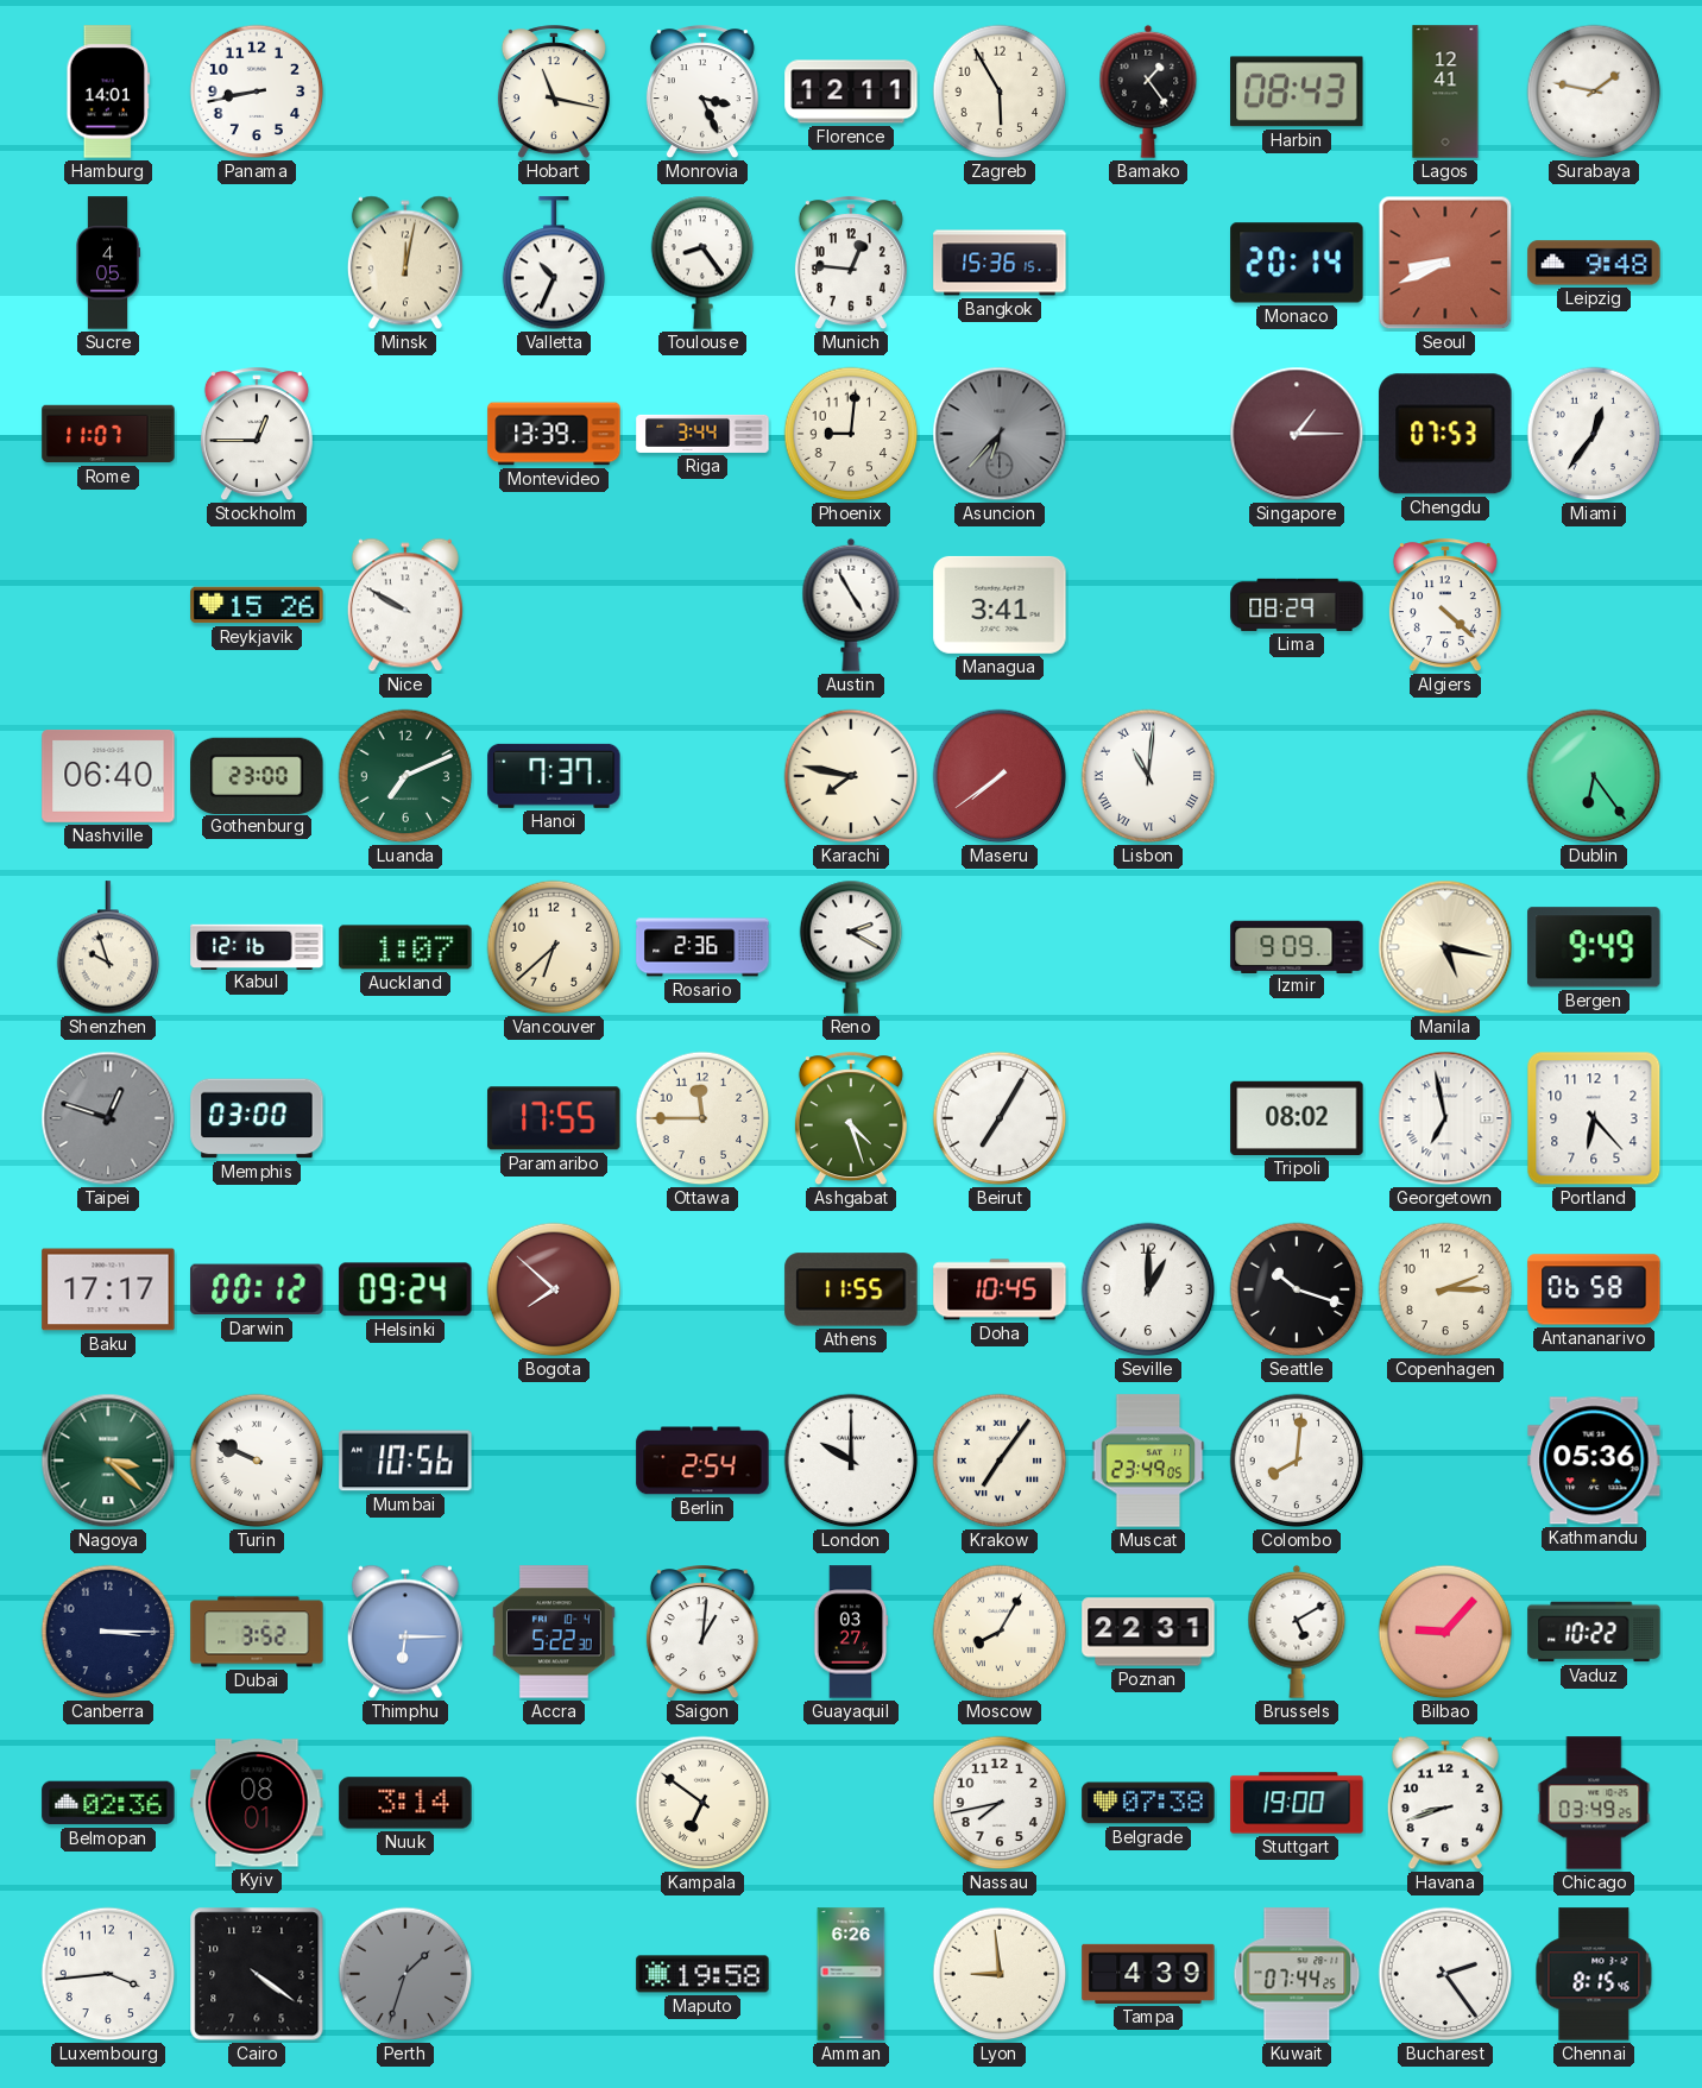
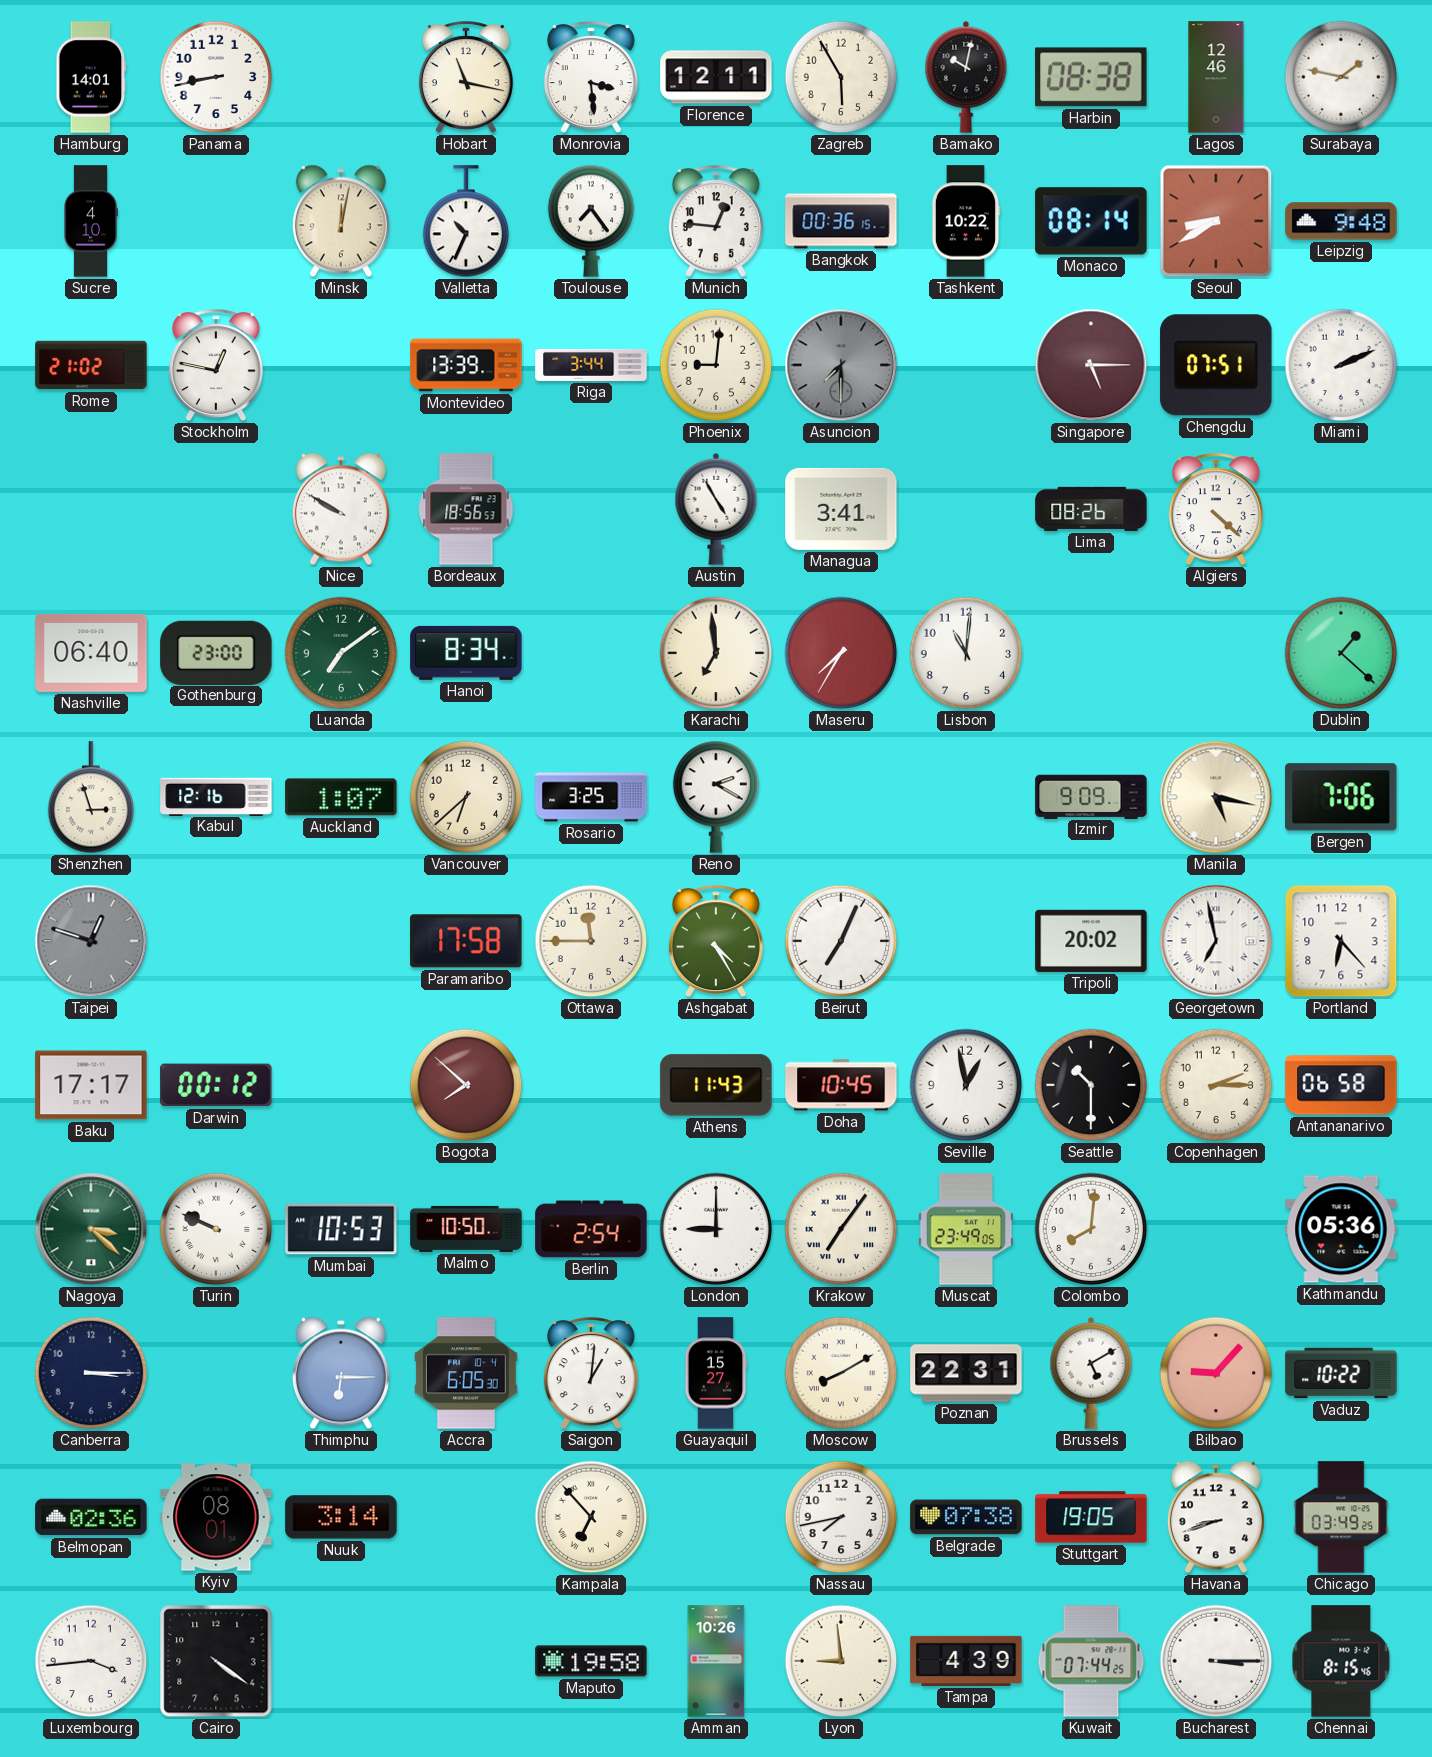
Monrovia: 3:26 -> 3:29
Bamako: 1:24 -> 10:02
Harbin: 08:43 -> 08:38
Lagos: 12:41 -> 12:46
Sucre: 4:05 -> 4:10
Toulouse: 8:24 -> 7:24
Bangkok: 15:36 -> 00:36
Tashkent: none -> 10:22
Monaco: 20:14 -> 08:14
Seoul: 8:41 -> 8:40
Rome: 11:07 -> 21:02
Stockholm: 12:45 -> 12:47
Asuncion: 6:37 -> 7:30
Singapore: 1:15 -> 5:15
Chengdu: 07:53 -> 07:51
Miami: 12:36 -> 2:11
Reykjavik: 15:26 -> none
Bordeaux: none -> 18:56
Lima: 08:29 -> 08:26
Luanda: 7:11 -> 7:09
Hanoi: 7:37 -> 8:34
Karachi: 7:47 -> 6:59
Maseru: 7:39 -> 7:35
Lisbon numerals: Roman -> Arabic
Dublin: 6:24 -> 1:22
Shenzhen: 9:57 -> 2:57
Rosario: 2:36 -> 3:25
Bergen: 9:49 -> 7:06
Memphis: 03:00 -> none
Paramaribo: 17:55 -> 17:58
Ashgabat: 4:27 -> 4:25
Beirut: 7:05 -> 7:04
Tripoli: 08:02 -> 20:02
Helsinki: 09:24 -> none
Athens: 11:55 -> 11:43
Seville: 1:00 -> 12:58
Seattle: 10:18 -> 10:30
Mumbai: 10:56 -> 10:53
Malmo: none -> 10:50
London: 10:00 -> 9:00
Dubai: 3:52 -> none
Accra: 5:22 -> 6:05
Guayaquil: 03:27 -> 15:27
Moscow: 8:05 -> 8:10
Kampala: 6:51 -> 6:53
Stuttgart: 19:00 -> 19:05
Perth: 1:33 -> none
Amman: 6:26 -> 10:26
Bucharest: 2:24 -> 3:15
